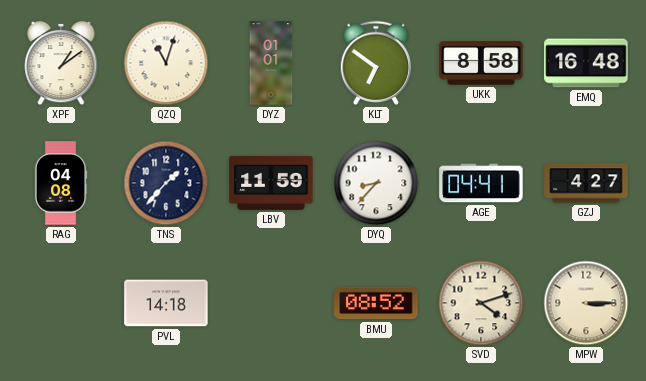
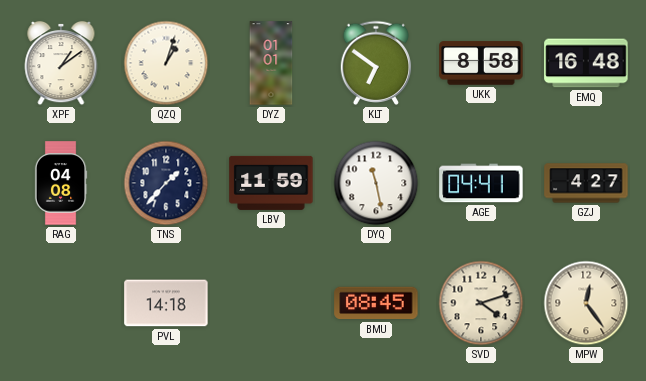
QZQ: 11:03 -> 1:03
DYQ: 8:37 -> 11:28
BMU: 08:52 -> 08:45
MPW: 3:15 -> 12:24
